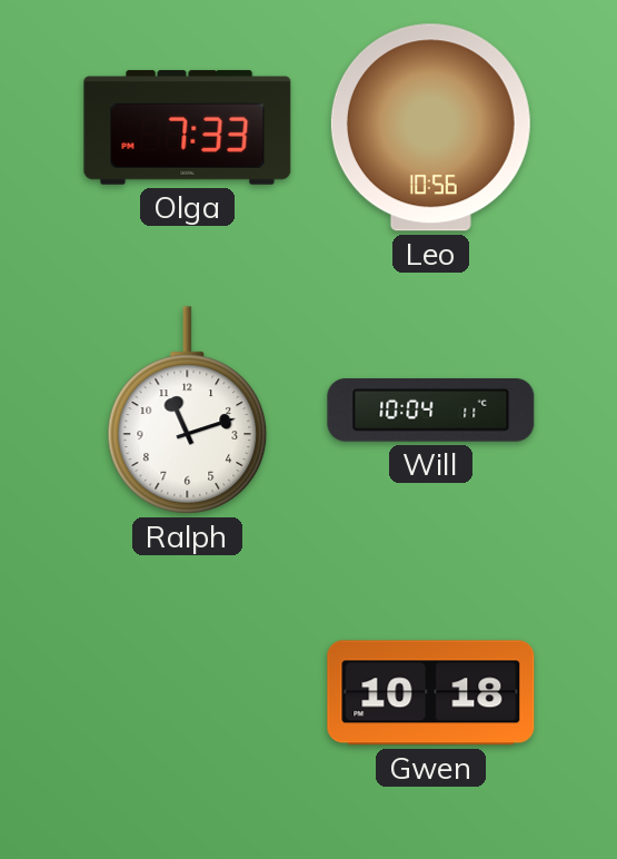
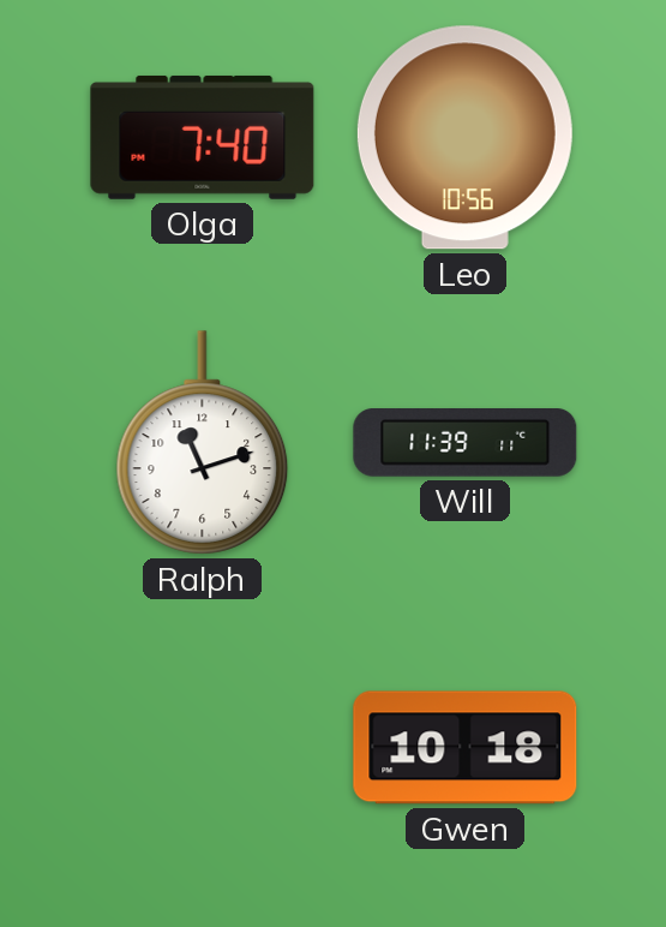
Olga: 7:33 -> 7:40
Will: 10:04 -> 11:39
